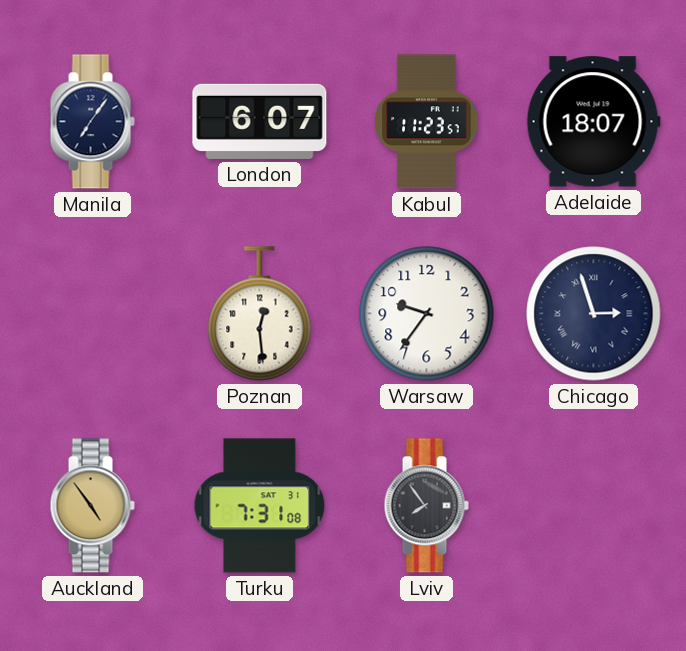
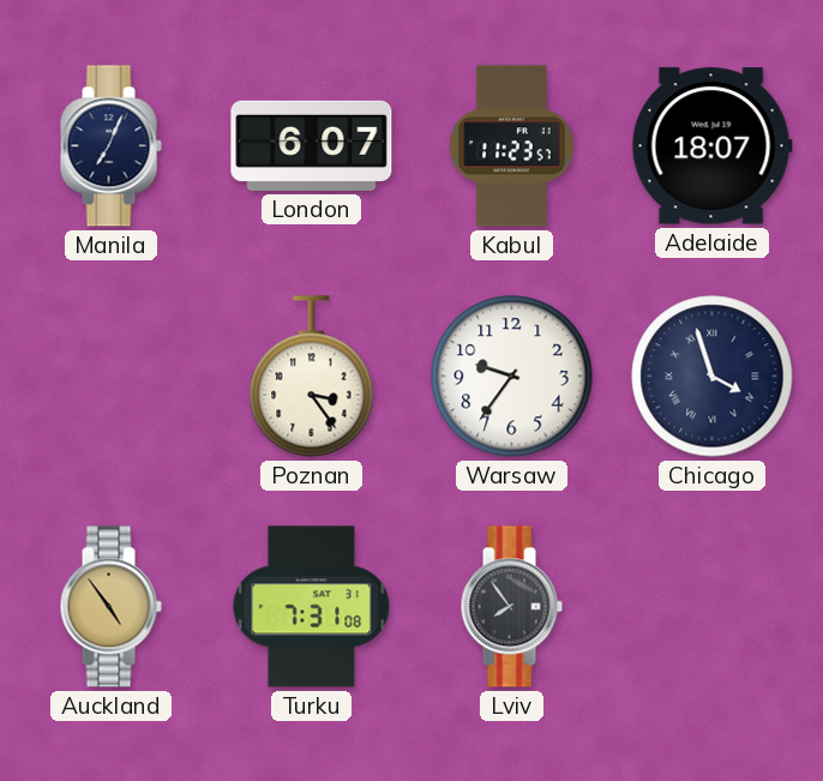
Manila: 7:06 -> 7:04
Poznan: 12:29 -> 3:24
Chicago: 2:57 -> 3:57
